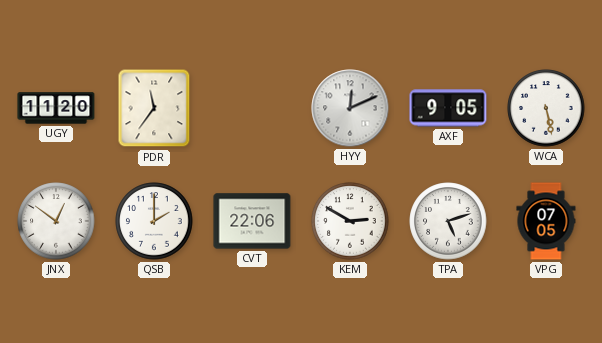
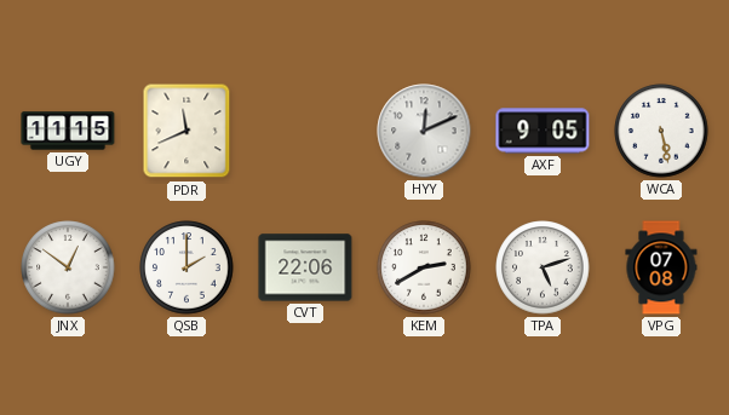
UGY: 11:20 -> 11:15
PDR: 11:36 -> 11:41
KEM: 2:50 -> 2:40
VPG: 07:05 -> 07:08
